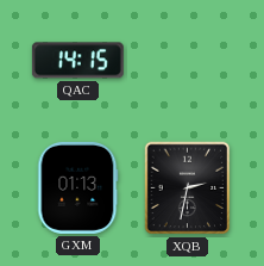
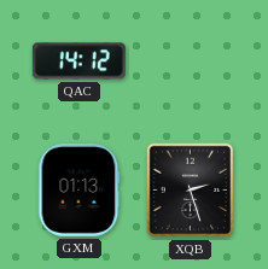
QAC: 14:15 -> 14:12
XQB: 2:32 -> 2:27
